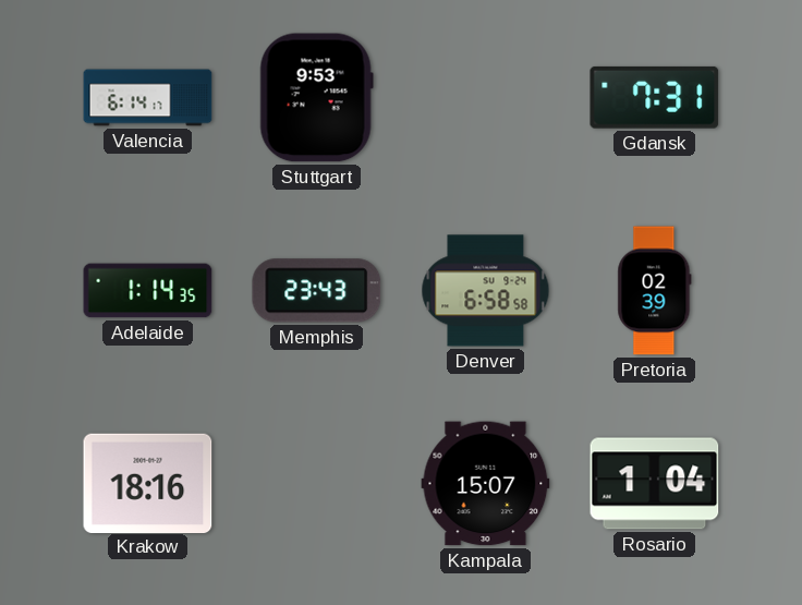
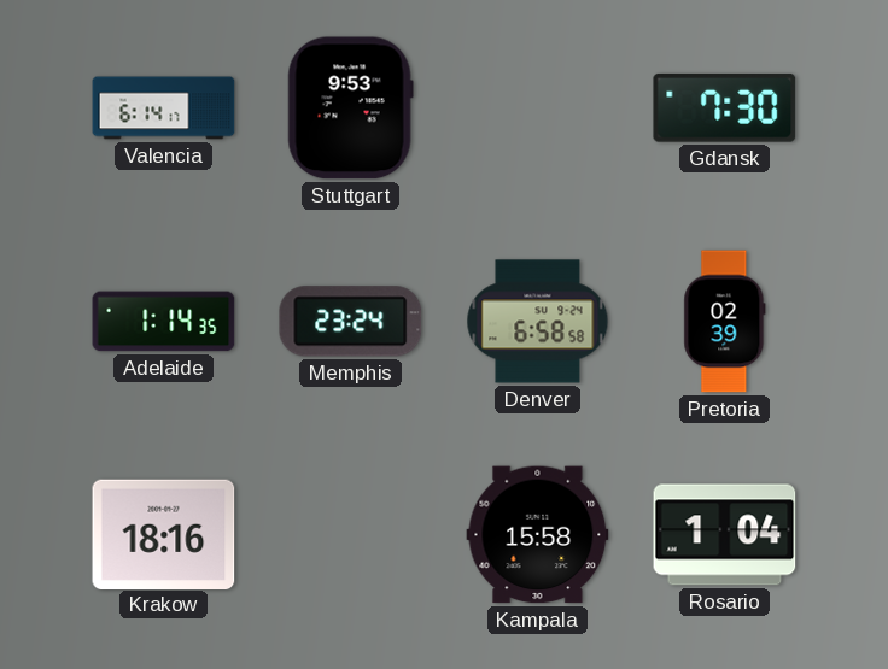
Gdansk: 7:31 -> 7:30
Memphis: 23:43 -> 23:24
Kampala: 15:07 -> 15:58
